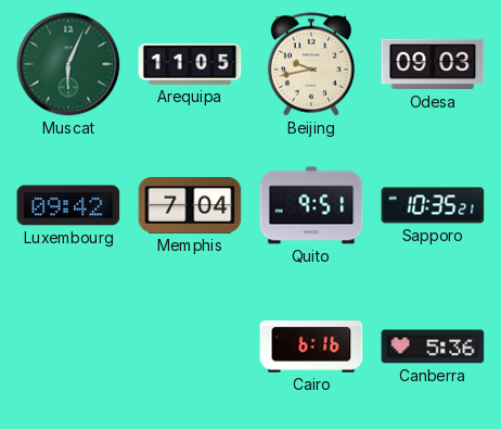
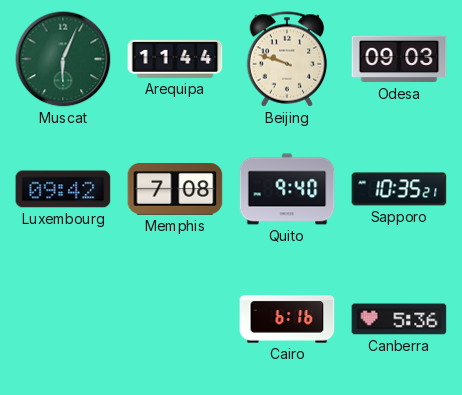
Arequipa: 11:05 -> 11:44
Beijing: 9:43 -> 9:48
Memphis: 7:04 -> 7:08
Quito: 9:51 -> 9:40
